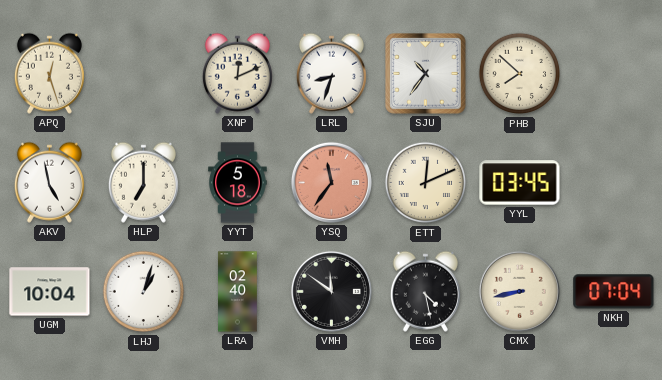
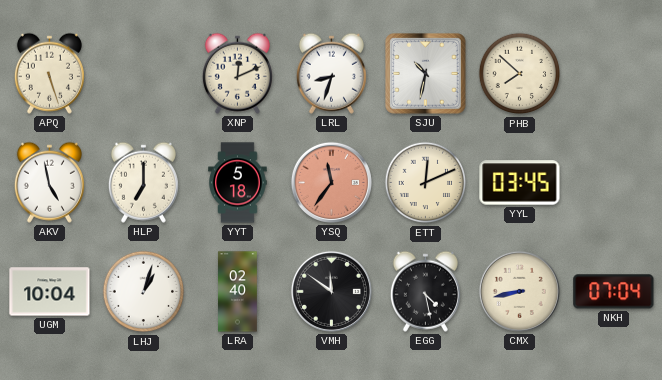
APQ: 12:27 -> 5:27
SJU: 10:36 -> 10:32
